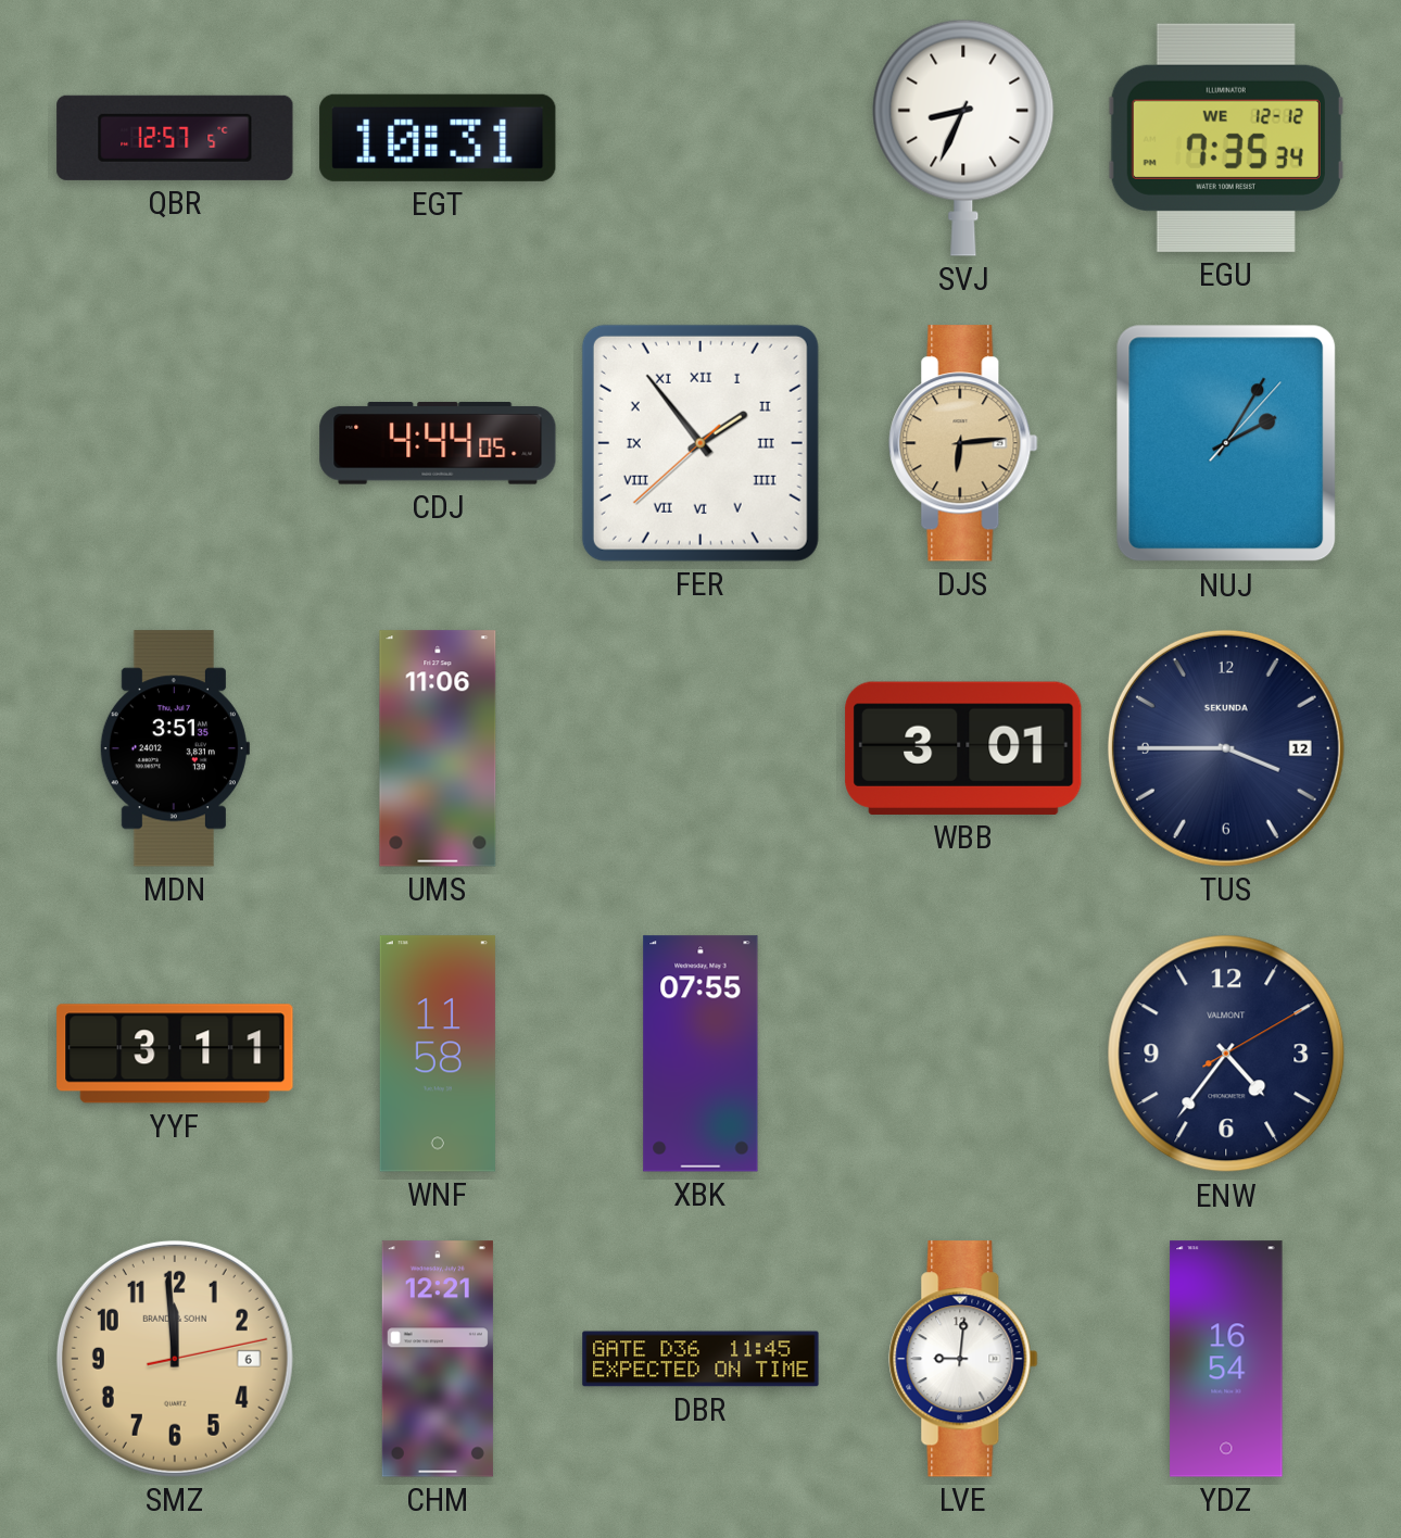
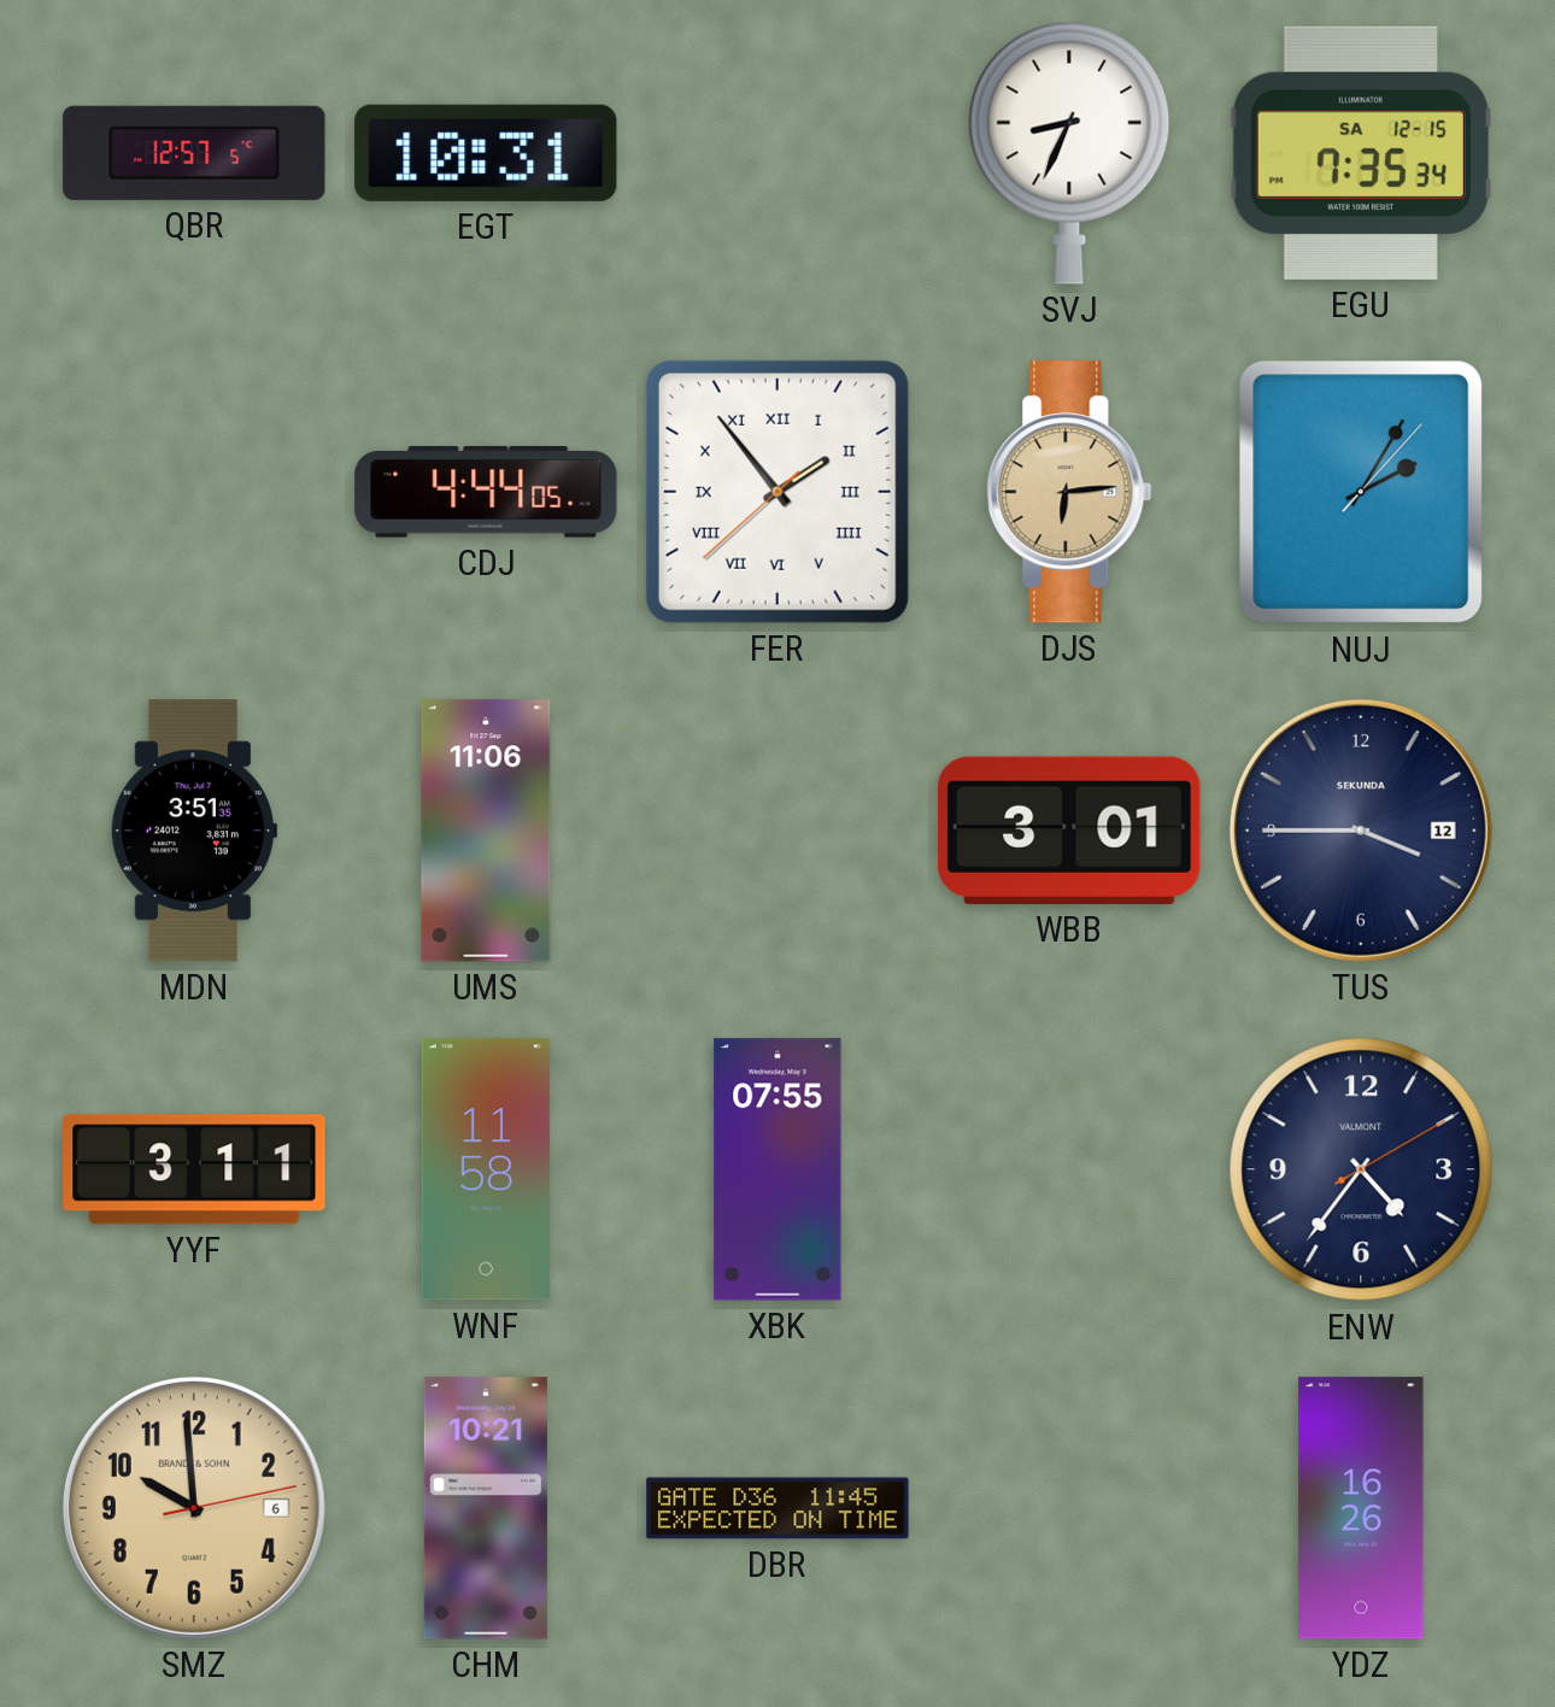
EGU date: WE 12-12 -> SA 12-15
SMZ: 11:59 -> 9:59
CHM: 12:21 -> 10:21
LVE: 9:01 -> none
YDZ: 16:54 -> 16:26
